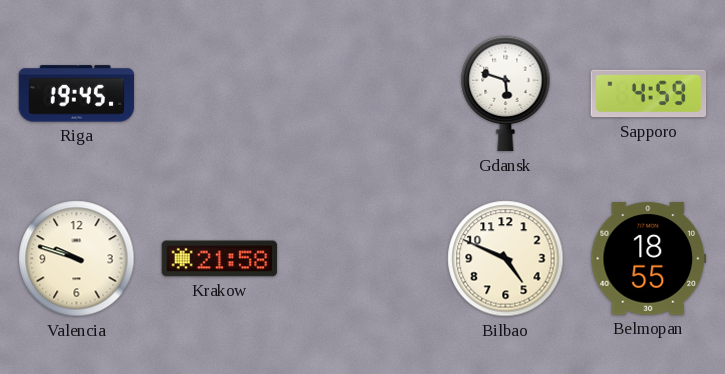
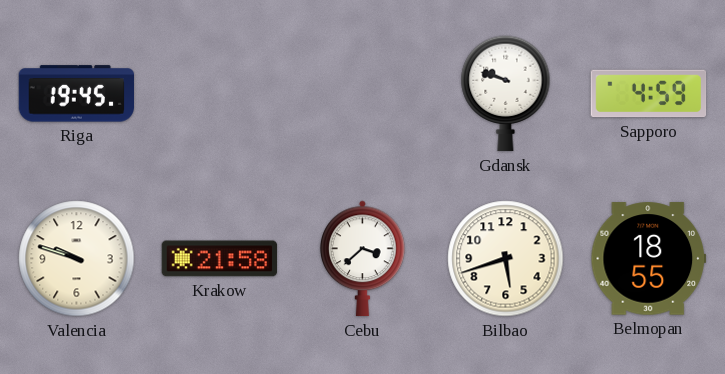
Gdansk: 5:48 -> 9:48
Cebu: none -> 3:38
Bilbao: 4:49 -> 5:42
